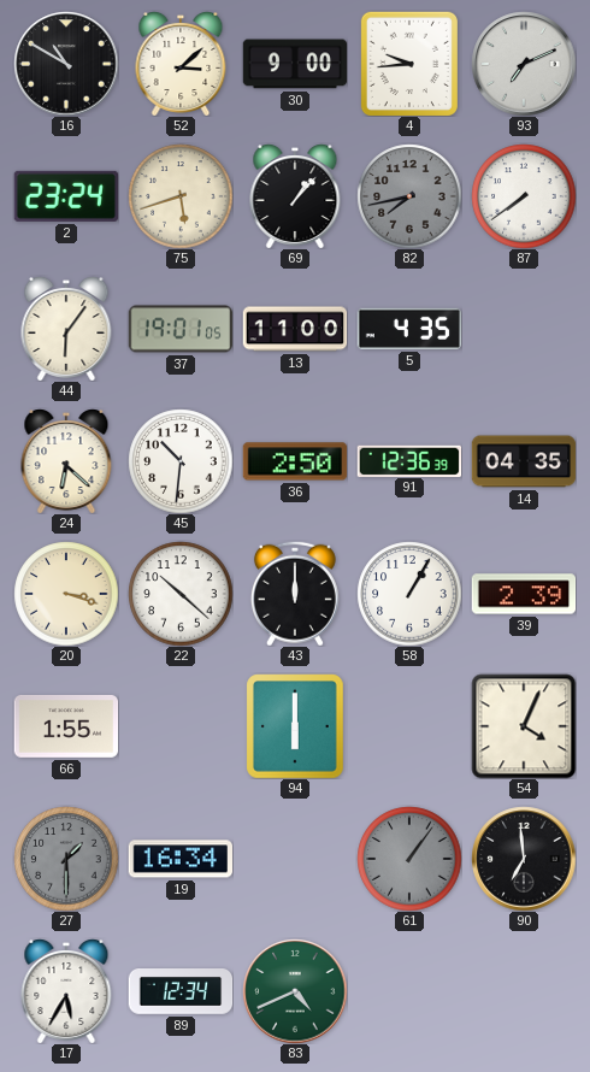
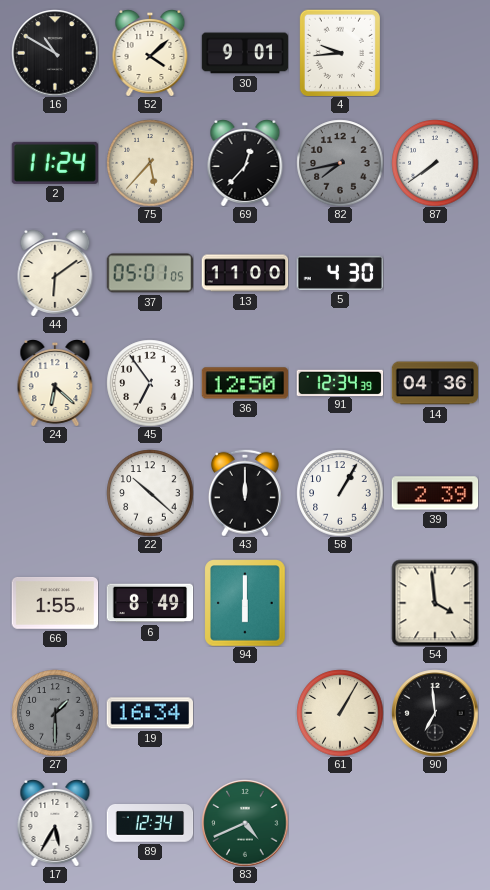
52: 3:08 -> 4:08
30: 9:00 -> 9:01
93: 7:11 -> none
2: 23:24 -> 11:24
75: 5:42 -> 5:37
69: 1:07 -> 12:37
44: 6:06 -> 6:09
37: 19:01 -> 05:01
5: 4:35 -> 4:30
45: 10:31 -> 6:54
36: 2:50 -> 12:50
91: 12:36 -> 12:34
14: 04:35 -> 04:36
20: 3:18 -> none
6: none -> 8:49
54: 4:04 -> 3:59
61: 1:06 -> 1:05
61 dial: grey -> cream
